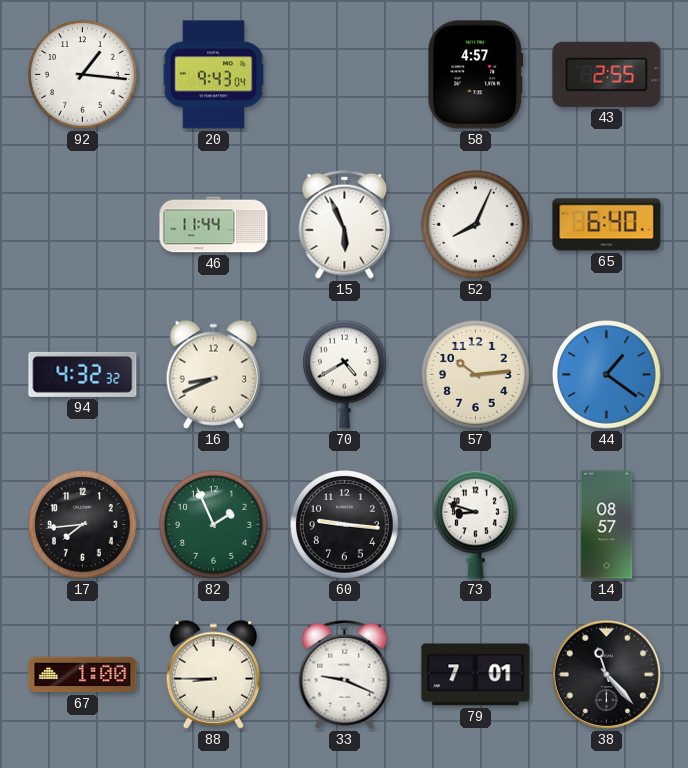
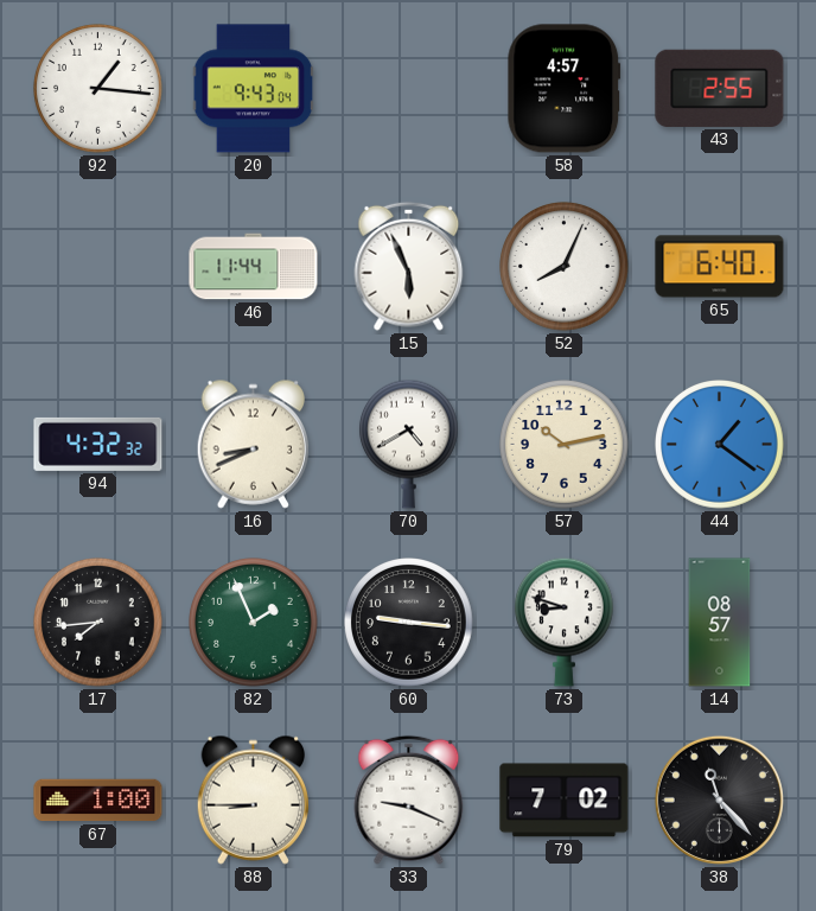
57: 10:14 -> 10:13
79: 7:01 -> 7:02
